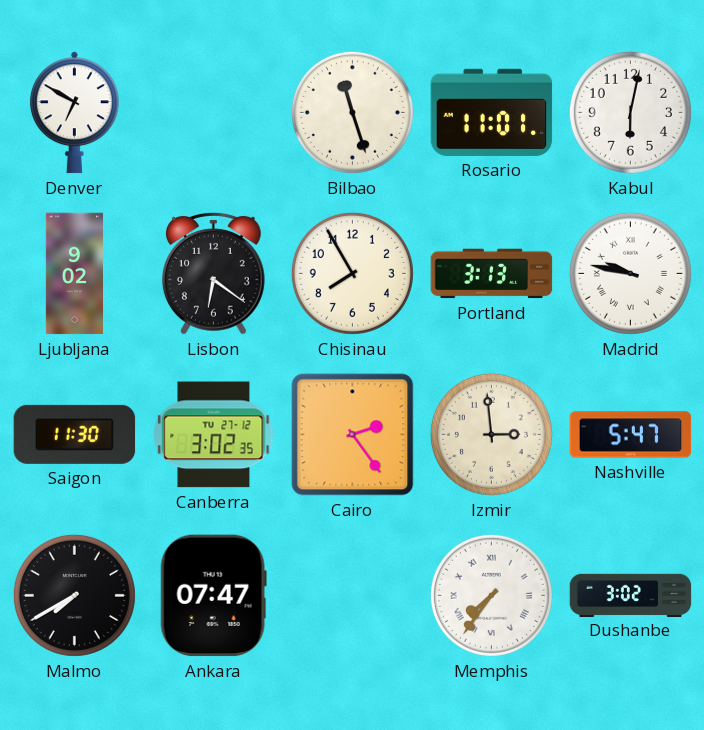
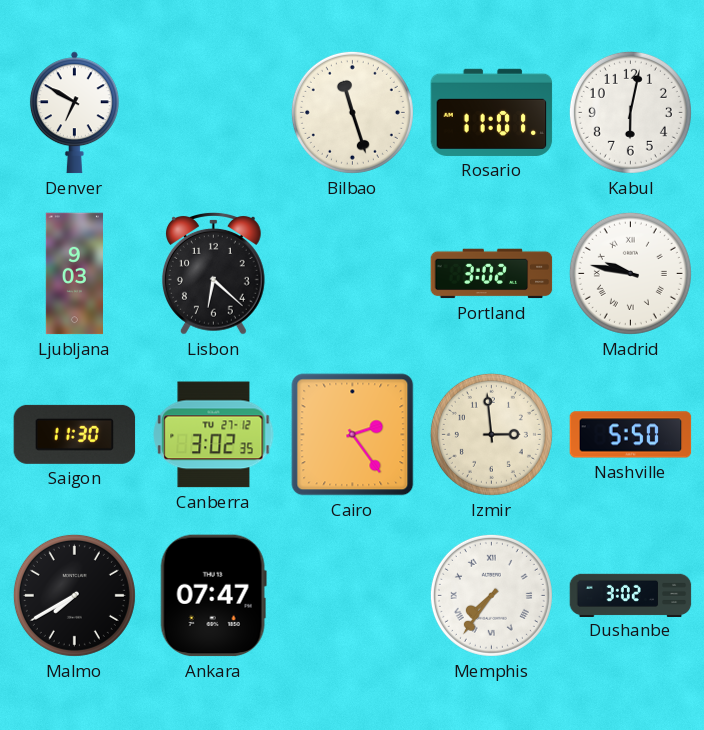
Ljubljana: 9:02 -> 9:03
Lisbon: 6:21 -> 6:22
Chisinau: 7:55 -> none
Portland: 3:13 -> 3:02
Nashville: 5:47 -> 5:50
